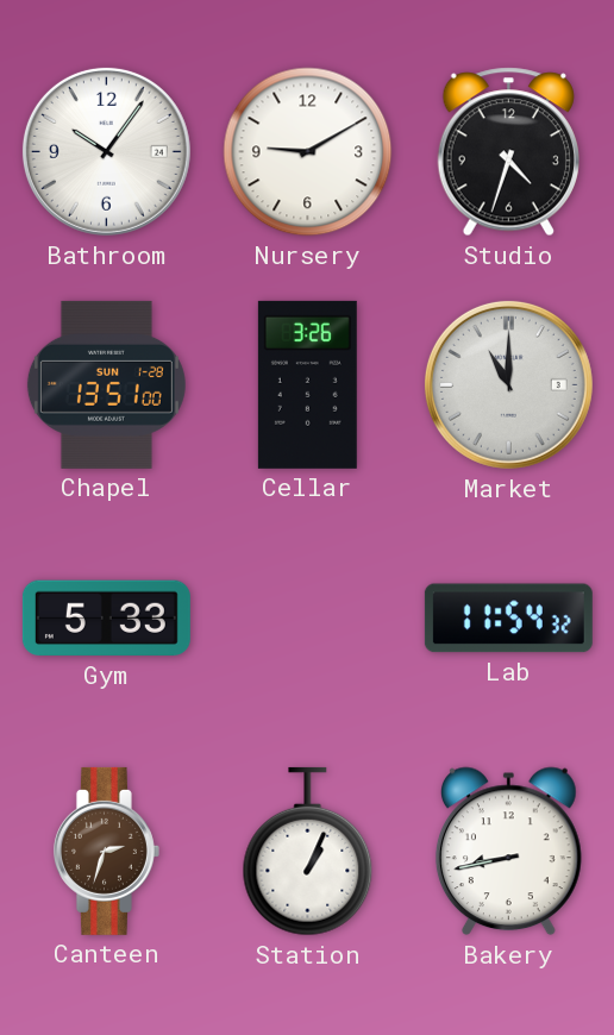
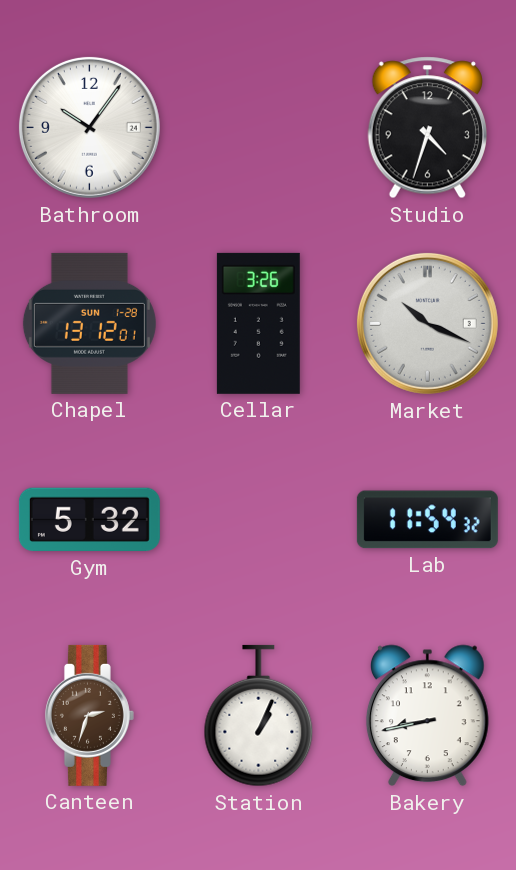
Nursery: 9:10 -> none
Chapel: 13:51 -> 13:12
Market: 11:00 -> 10:19
Gym: 5:33 -> 5:32
